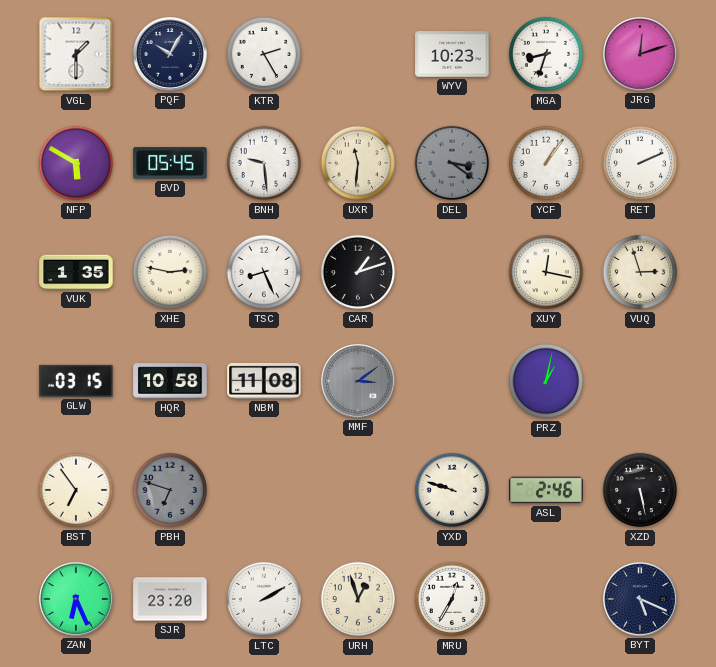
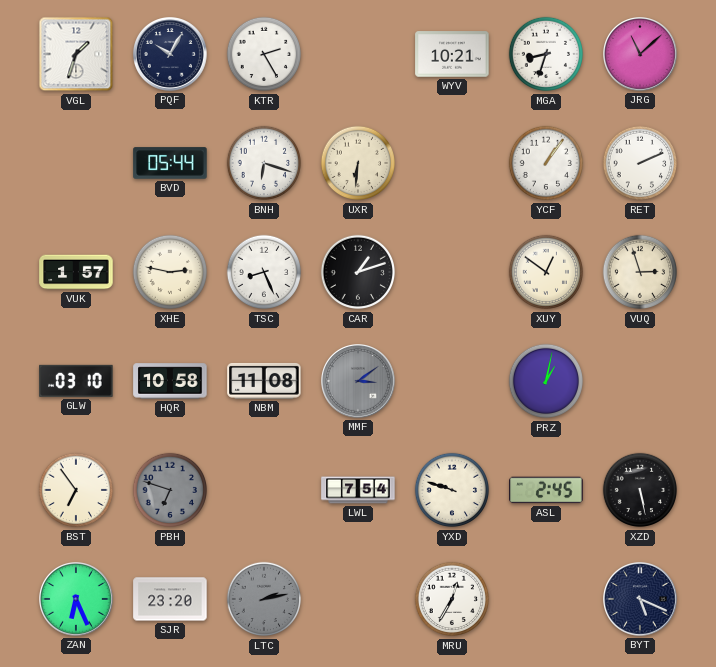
VGL: 1:30 -> 1:33
WYV: 10:23 -> 10:21
JRG: 12:12 -> 11:08
NFP: 5:50 -> none
BVD: 05:45 -> 05:44
BNH: 9:29 -> 6:18
UXR: 11:31 -> 6:31
DEL: 3:21 -> none
VUK: 1:35 -> 1:57
XUY: 12:17 -> 12:51
GLW: 03:15 -> 03:10
LWL: none -> 7:54
ASL: 2:46 -> 2:45
LTC: 2:10 -> 2:13
LTC dial: white -> grey
URH: 12:57 -> none
